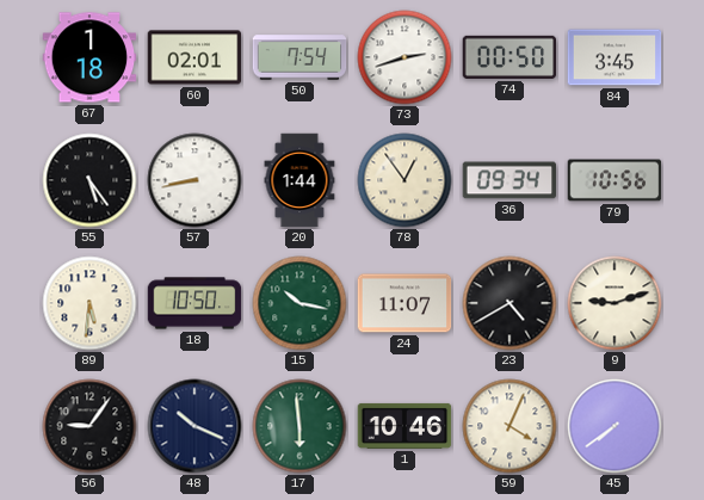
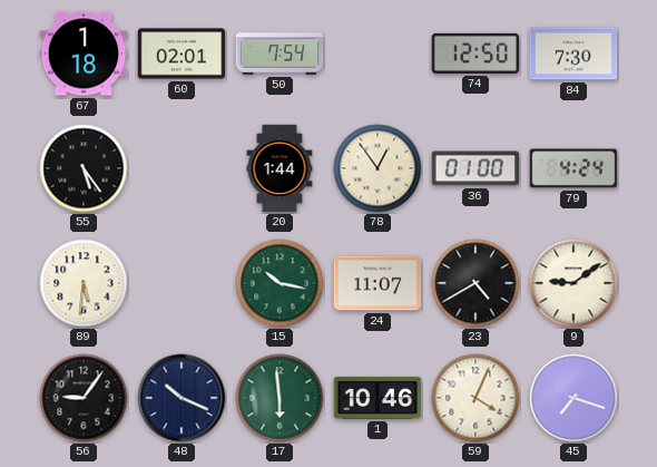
73: 2:42 -> none
74: 00:50 -> 12:50
84: 3:45 -> 7:30
57: 8:43 -> none
36: 09:34 -> 01:00
79: 10:56 -> 4:24
18: 10:50 -> none
9: 9:12 -> 9:09
45: 7:39 -> 7:18
